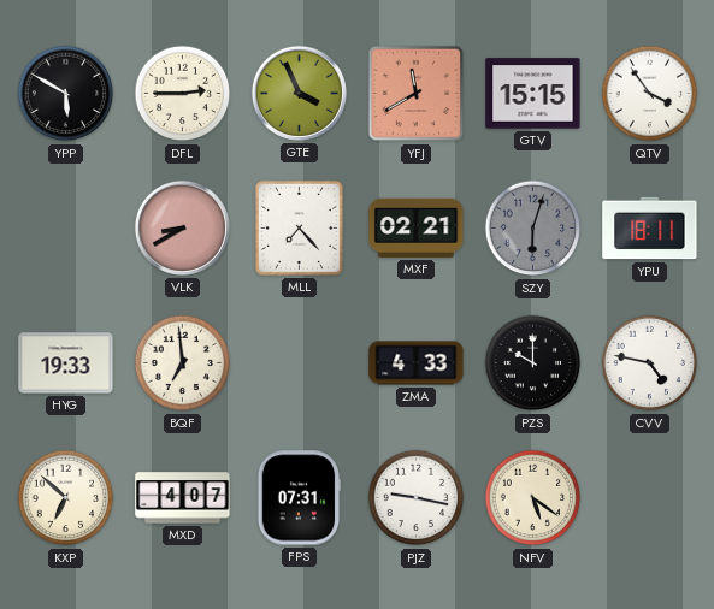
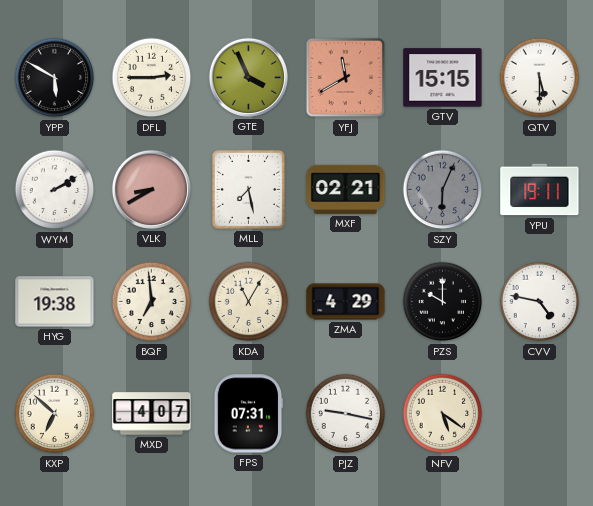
QTV: 3:54 -> 5:30
WYM: none -> 2:10
MLL: 7:23 -> 7:28
SZY: 6:03 -> 6:04
YPU: 18:11 -> 19:11
HYG: 19:33 -> 19:38
KDA: none -> 11:05
ZMA: 4:33 -> 4:29
